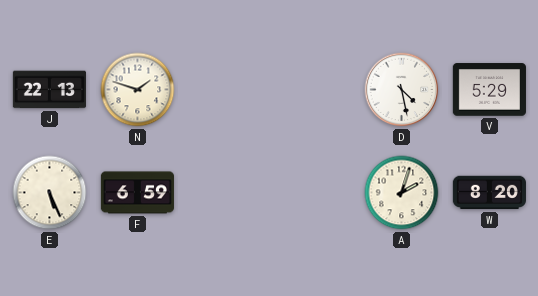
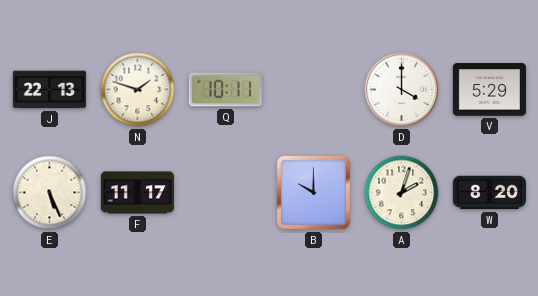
Q: none -> 10:11
D: 4:28 -> 4:00
F: 6:59 -> 11:17
B: none -> 10:00
